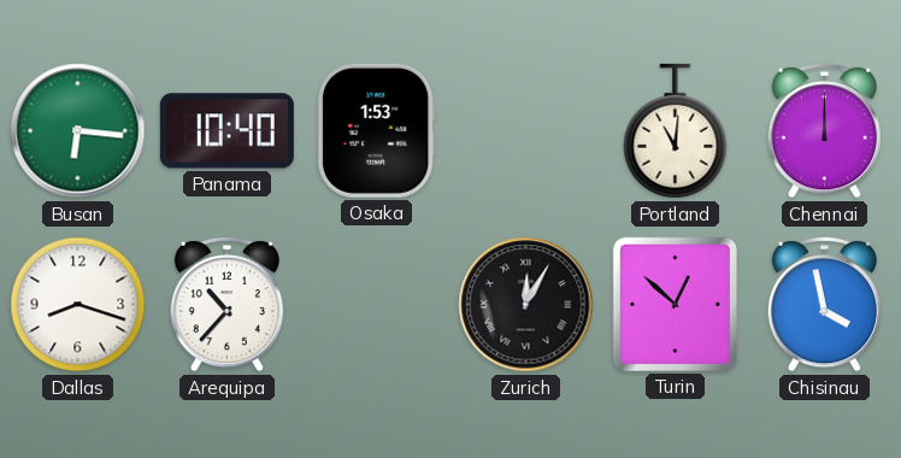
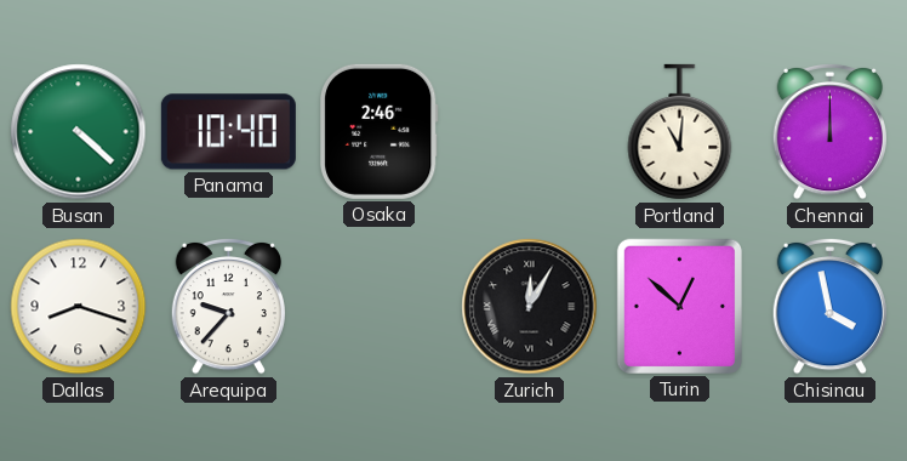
Busan: 6:16 -> 4:22
Osaka: 1:53 -> 2:46
Arequipa: 10:37 -> 9:37
